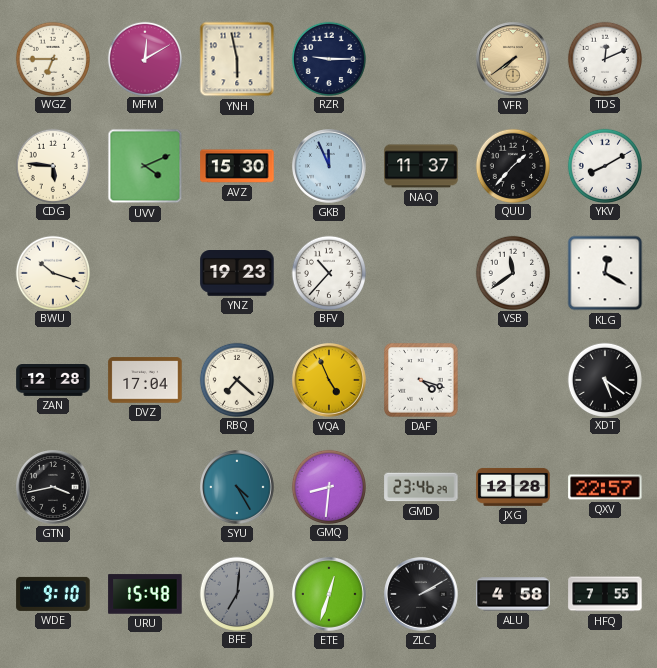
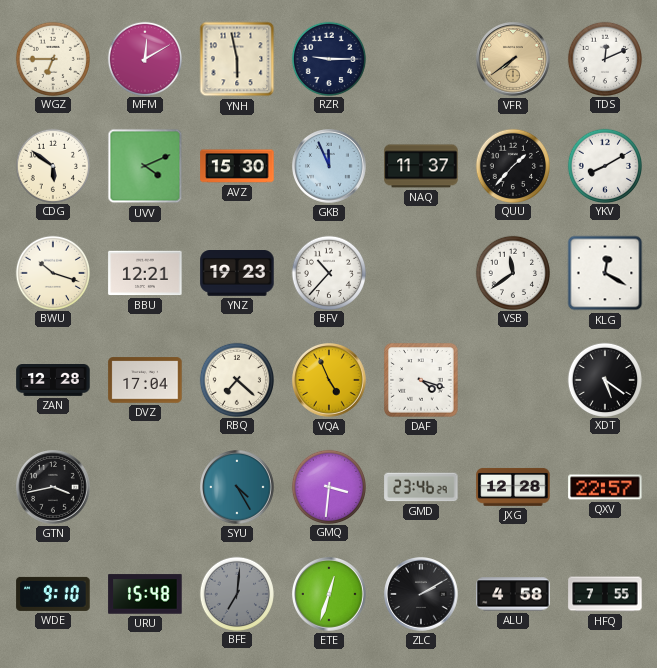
CDG: 5:46 -> 5:51
BBU: none -> 12:21
GMQ: 8:31 -> 3:31
